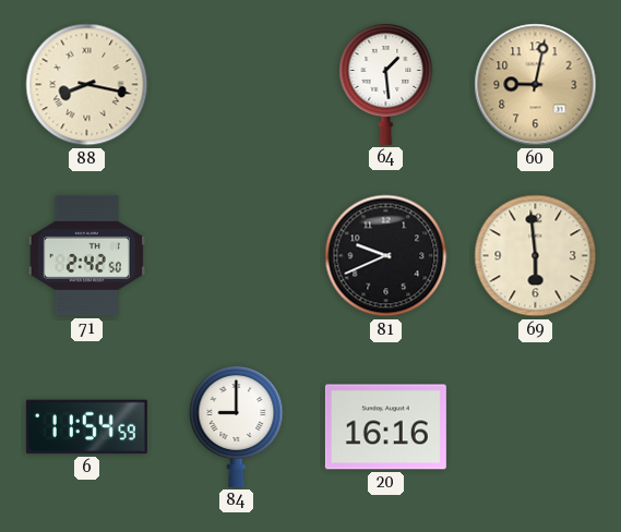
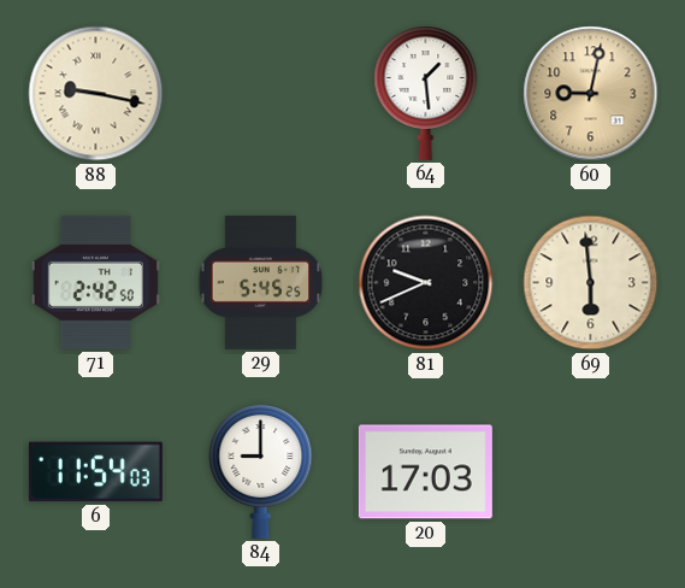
88: 8:17 -> 9:17
29: none -> 5:45
6: 11:54:59 -> 11:54:03
20: 16:16 -> 17:03
